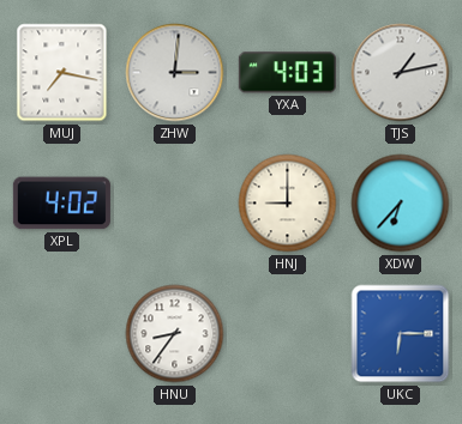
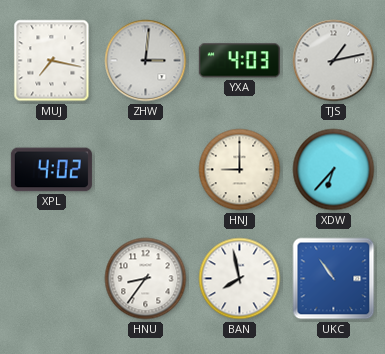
BAN: none -> 7:58
UKC: 6:15 -> 10:54
